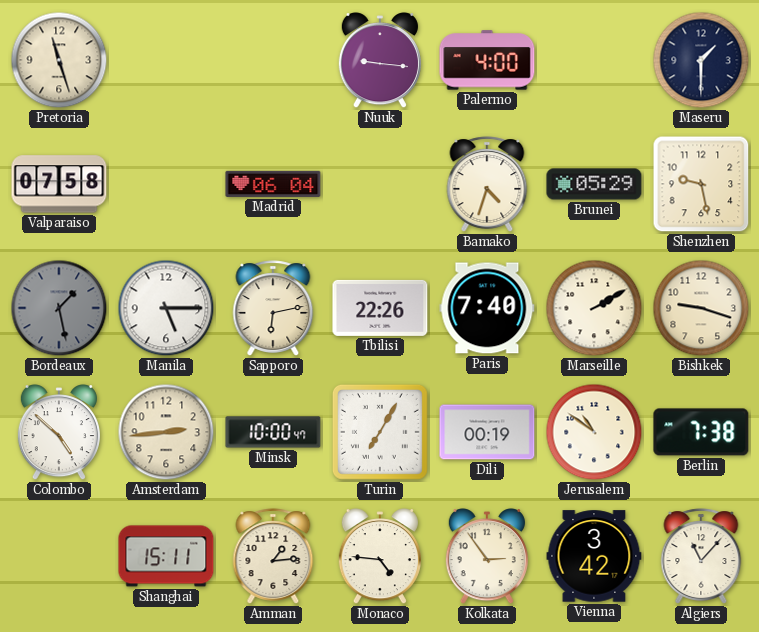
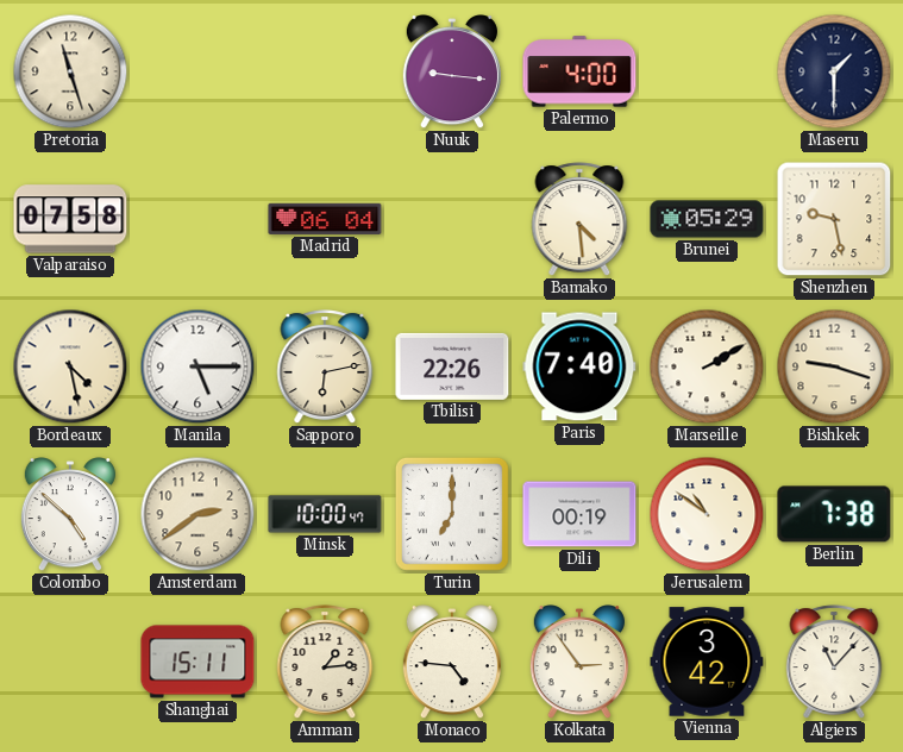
Bamako: 4:33 -> 4:29
Bordeaux: 1:28 -> 4:28
Bordeaux dial: grey -> cream
Amsterdam: 2:44 -> 2:39
Turin: 7:05 -> 7:00
